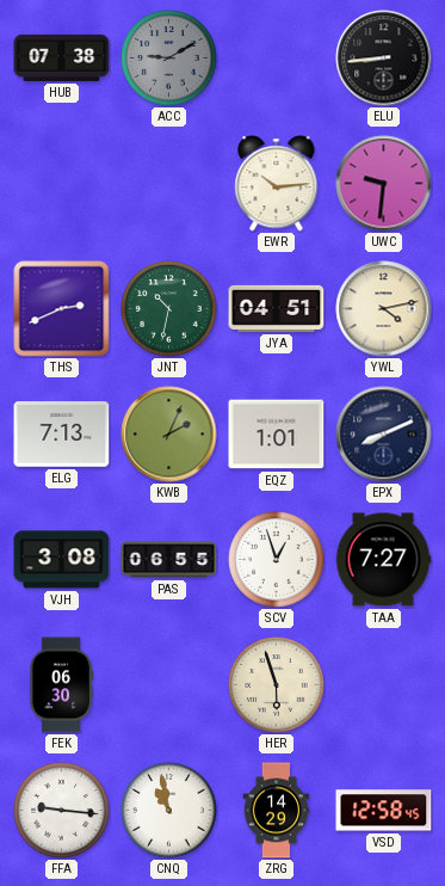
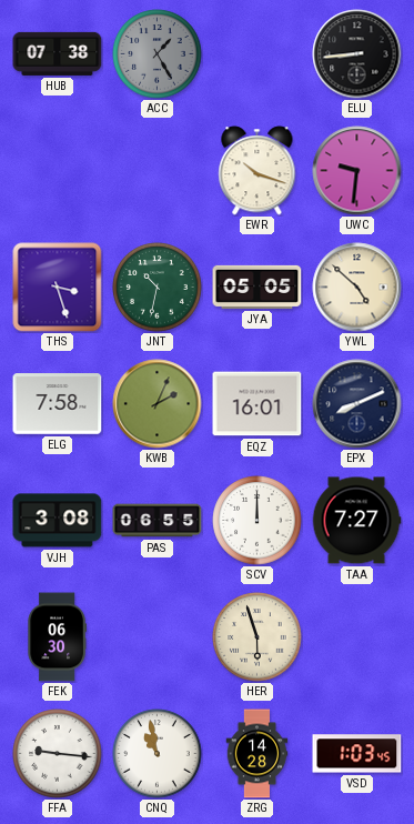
ACC: 9:10 -> 1:25
EWR: 10:14 -> 10:18
THS: 2:41 -> 3:27
JYA: 04:51 -> 05:05
YWL: 4:13 -> 4:52
ELG: 7:13 -> 7:58
EQZ: 1:01 -> 16:01
SCV: 12:57 -> 12:00
ZRG: 14:29 -> 14:28
VSD: 12:58 -> 1:03
